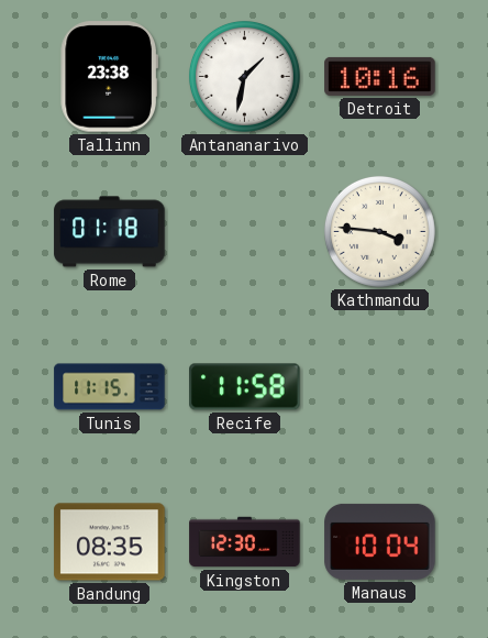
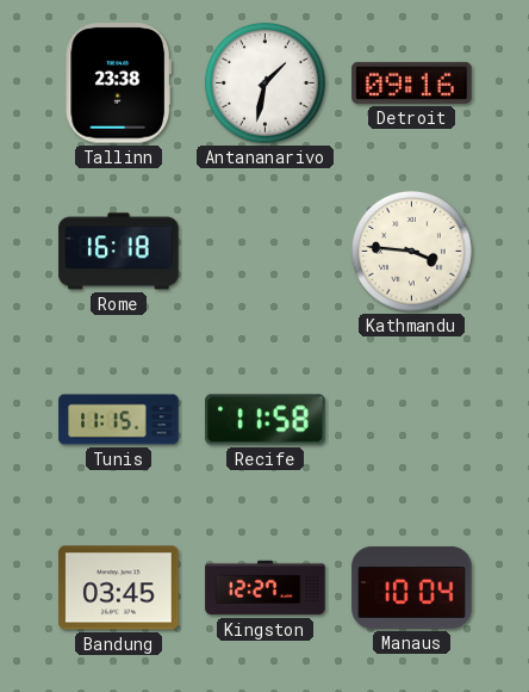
Detroit: 10:16 -> 09:16
Rome: 01:18 -> 16:18
Bandung: 08:35 -> 03:45
Kingston: 12:30 -> 12:27
